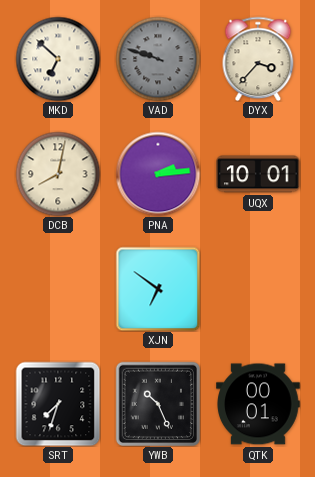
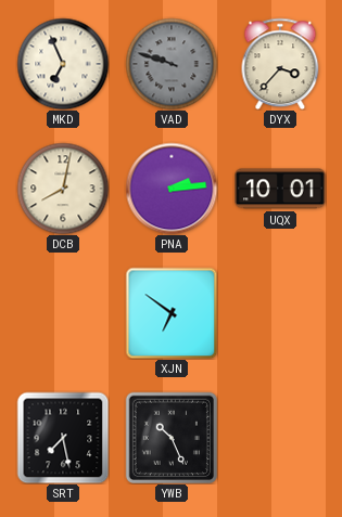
MKD: 6:52 -> 6:56
SRT: 7:33 -> 7:28
QTK: 00:01 -> none
